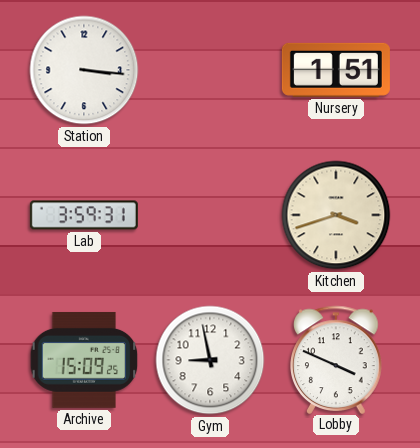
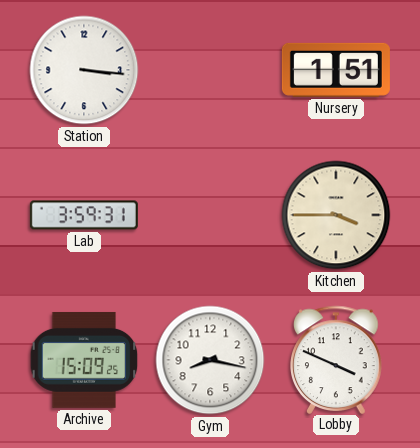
Kitchen: 3:42 -> 3:45
Gym: 8:58 -> 8:17
